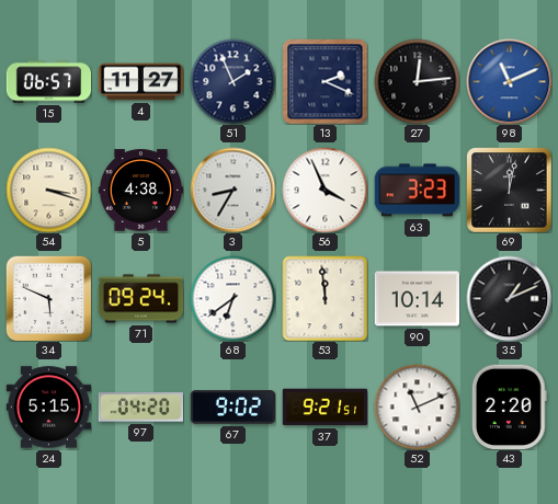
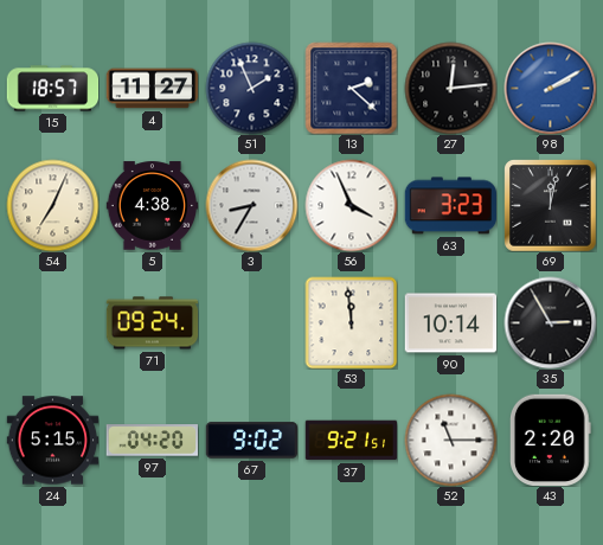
15: 06:57 -> 18:57
13: 2:19 -> 2:22
98: 11:11 -> 2:10
54: 3:18 -> 7:04
34: 5:49 -> none
68: 6:39 -> none
35: 1:11 -> 2:55
52: 11:11 -> 11:15
